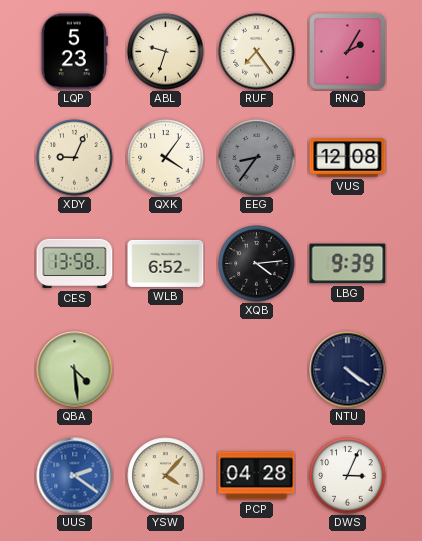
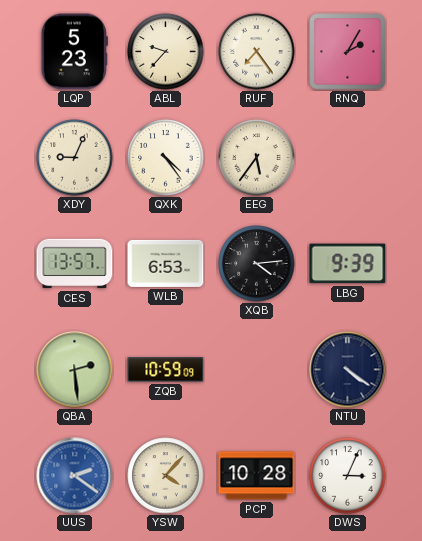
ABL: 9:33 -> 9:37
QXK: 4:06 -> 4:24
EEG: 8:36 -> 5:36
EEG dial: grey -> cream
VUS: 12:08 -> none
CES: 13:58 -> 13:57
WLB: 6:52 -> 6:53
QBA: 4:29 -> 2:29
ZQB: none -> 10:59
PCP: 04:28 -> 10:28
